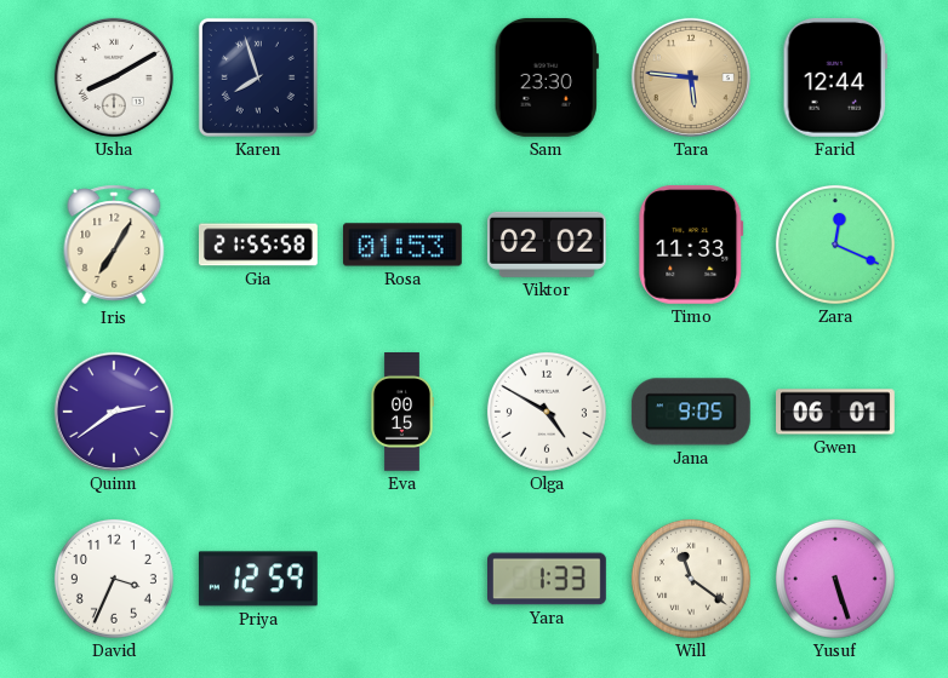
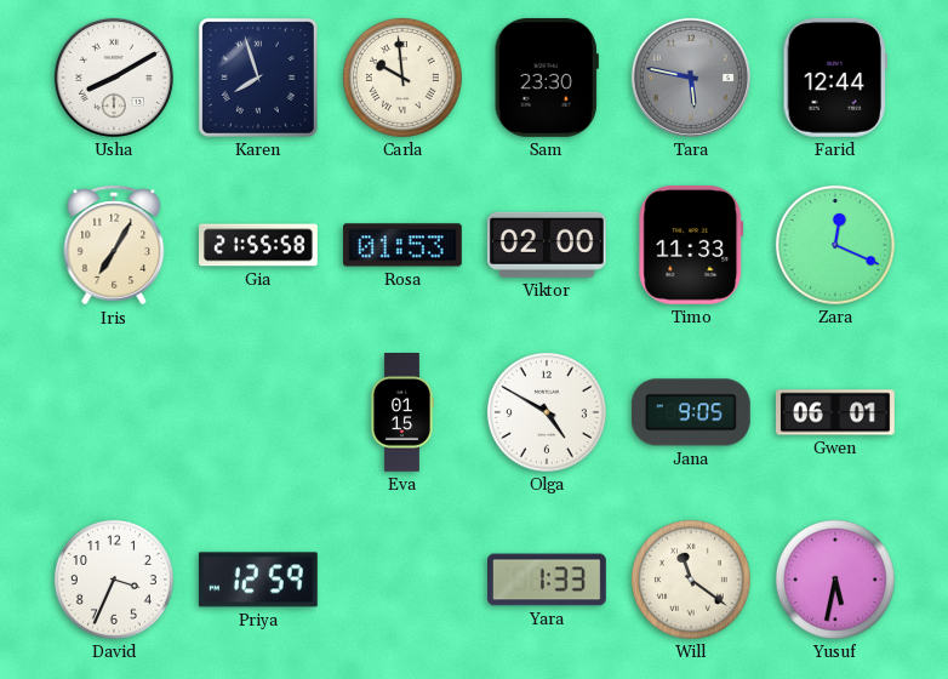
Carla: none -> 9:59
Tara: 5:46 -> 5:47
Tara dial: champagne -> grey
Viktor: 02:02 -> 02:00
Quinn: 2:39 -> none
Eva: 00:15 -> 01:15
Yusuf: 5:27 -> 5:32
